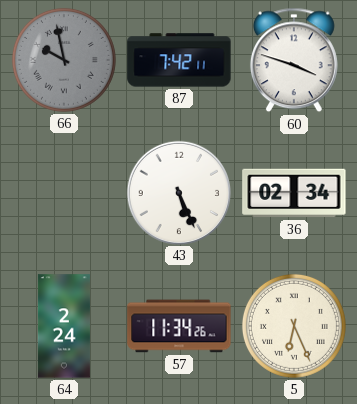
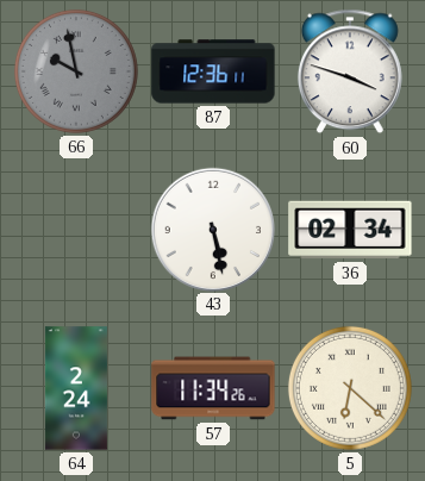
87: 7:42 -> 12:36
43: 5:26 -> 5:28
5: 6:26 -> 6:22
